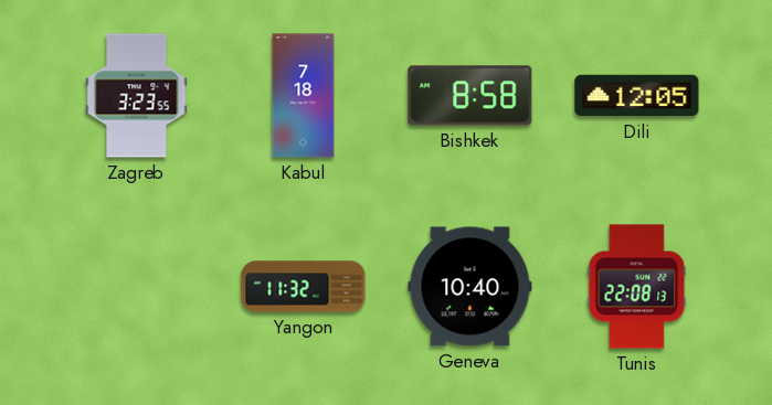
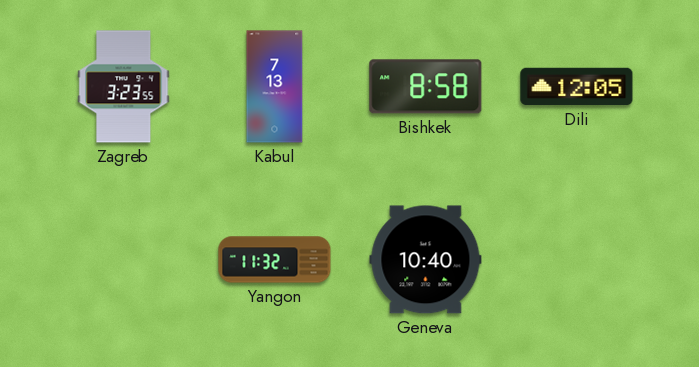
Kabul: 7:18 -> 7:13
Tunis: 22:08 -> none
